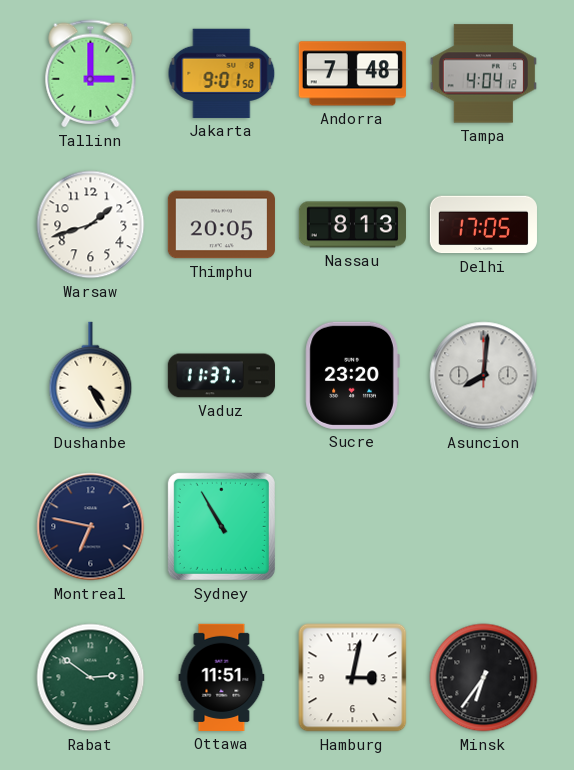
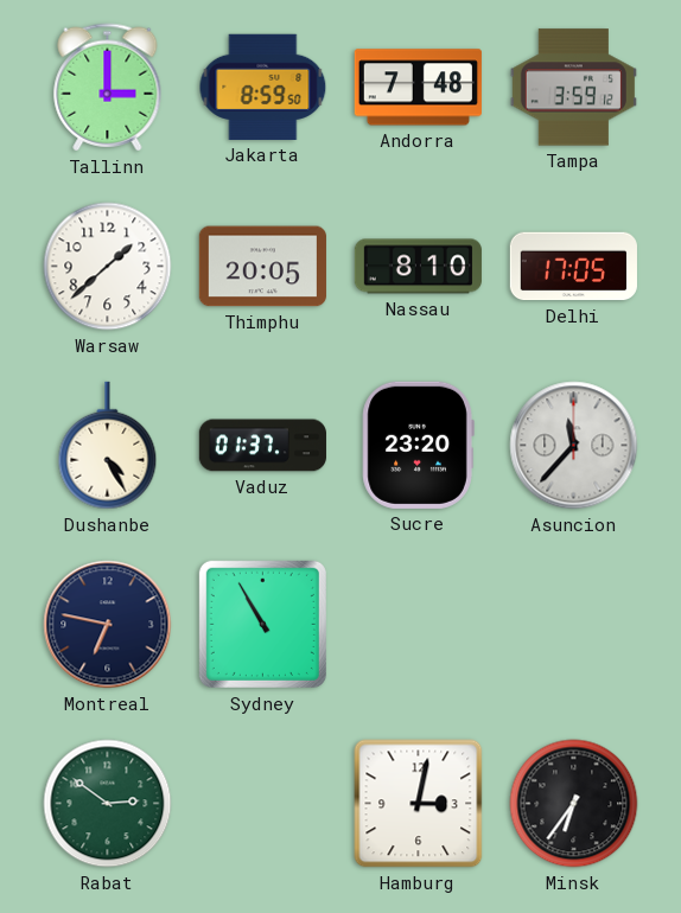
Jakarta: 9:01 -> 8:59
Tampa: 4:04 -> 3:59
Warsaw: 1:42 -> 1:38
Nassau: 8:13 -> 8:10
Vaduz: 11:37 -> 01:37
Asuncion: 8:01 -> 11:37
Ottawa: 11:51 -> none
